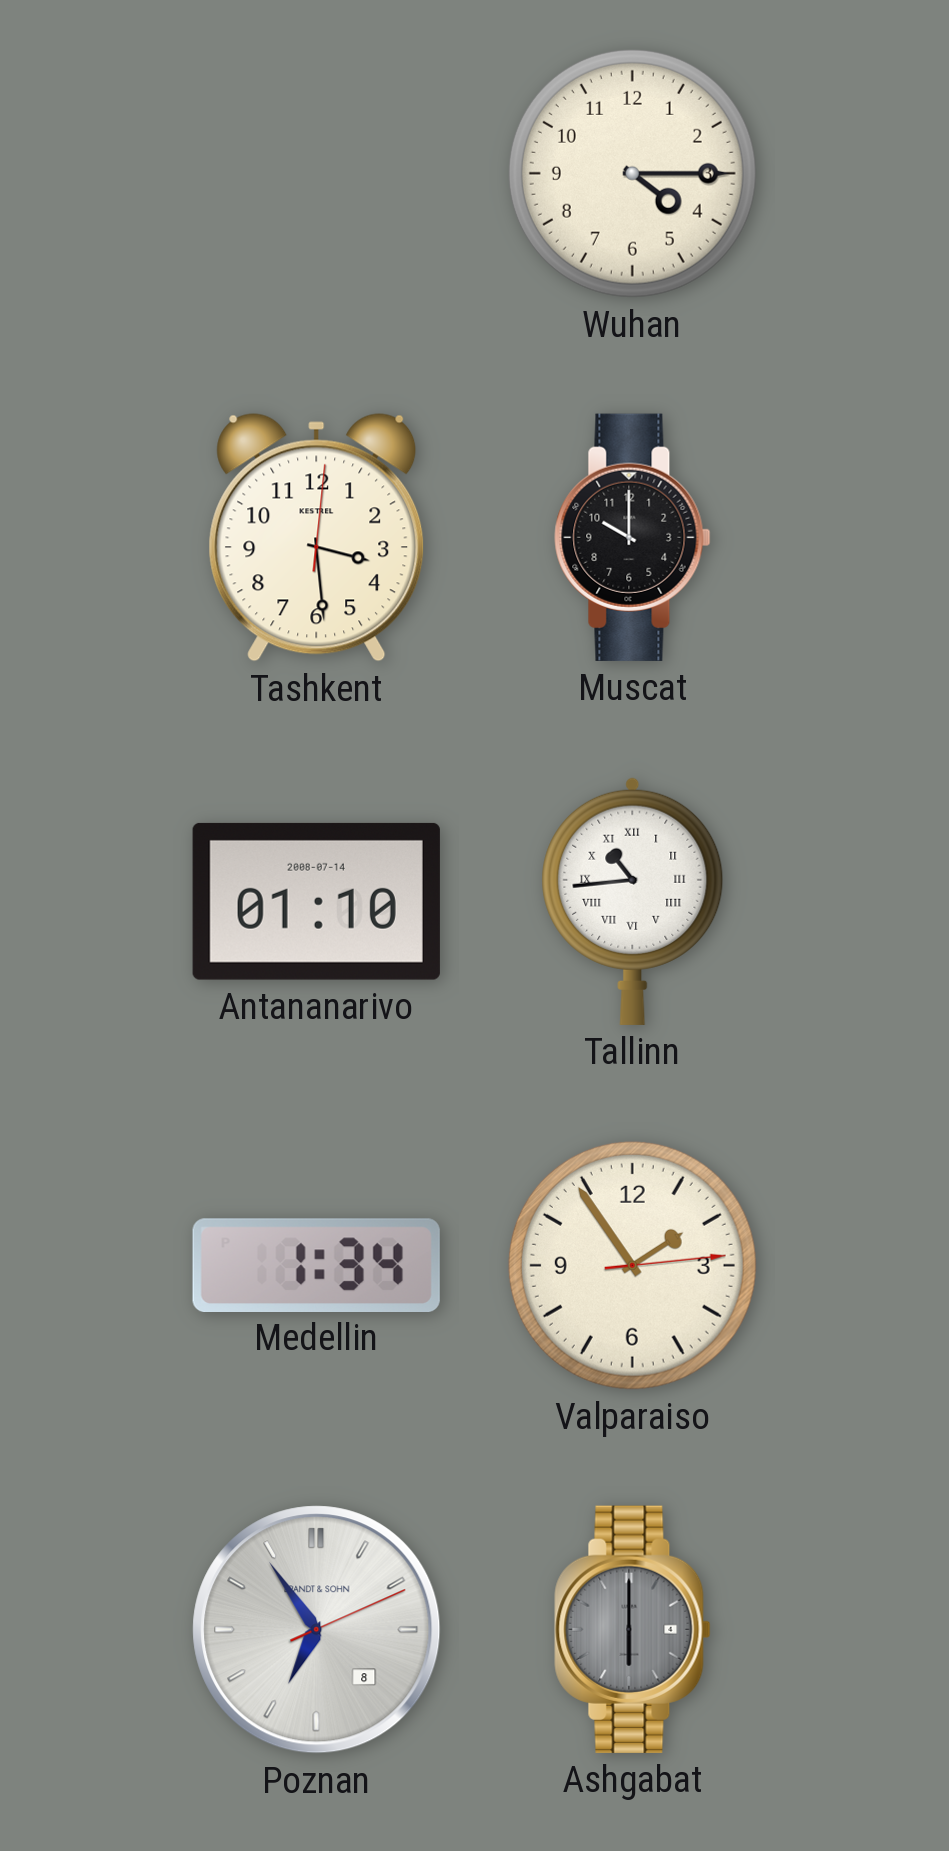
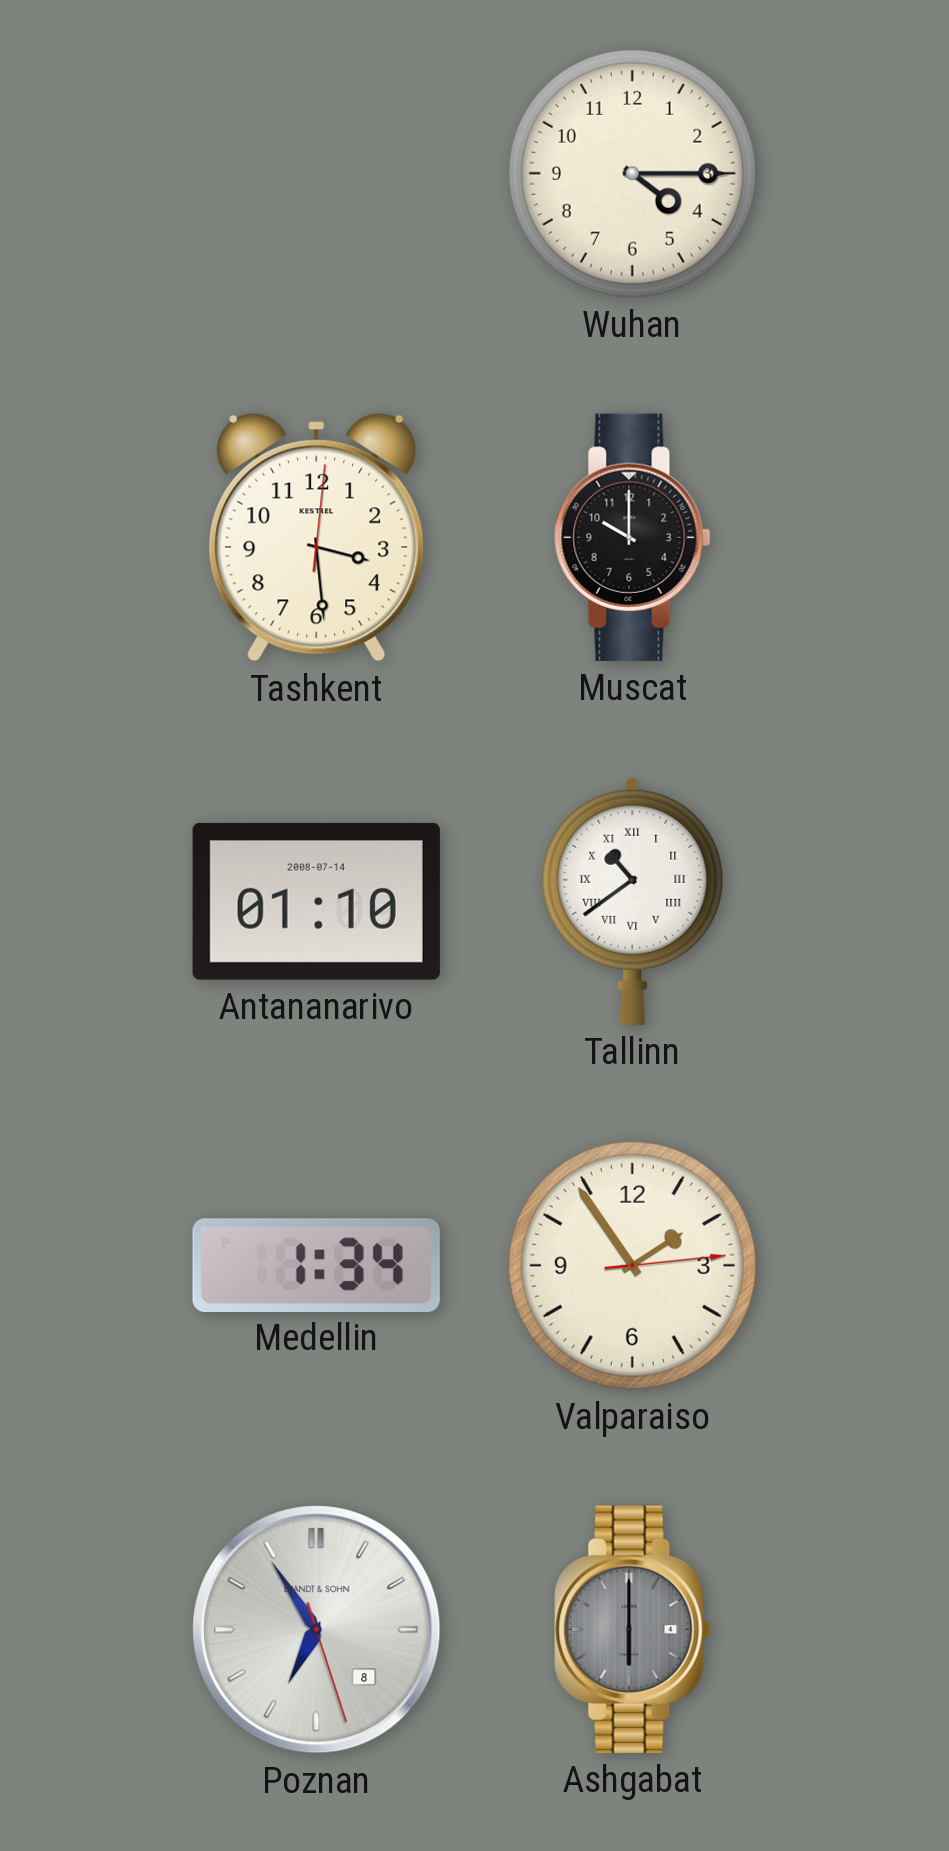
Tallinn: 10:44 -> 10:39
Poznan: 6:54:11 -> 6:54:27
